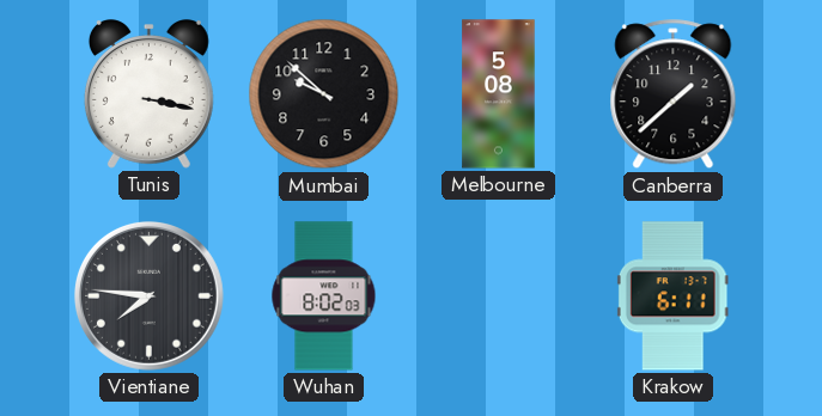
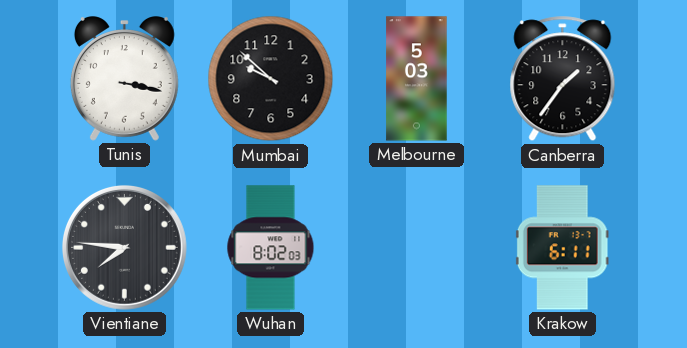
Melbourne: 5:08 -> 5:03
Canberra: 1:38 -> 1:36
